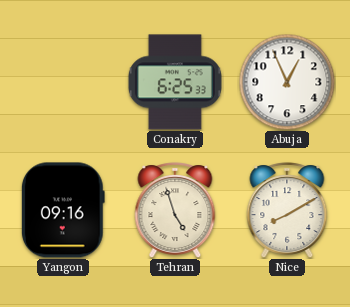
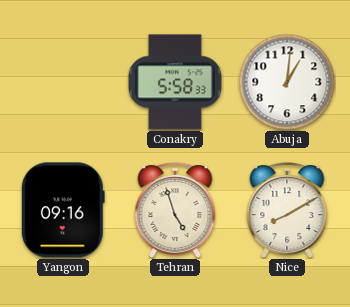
Conakry: 6:25 -> 5:58
Abuja: 12:56 -> 1:01
